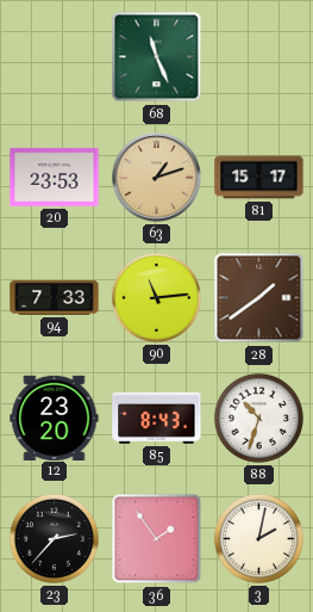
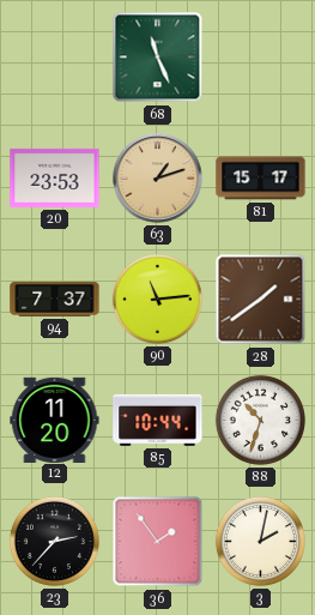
94: 7:33 -> 7:37
12: 23:20 -> 11:20
85: 8:43 -> 10:44
